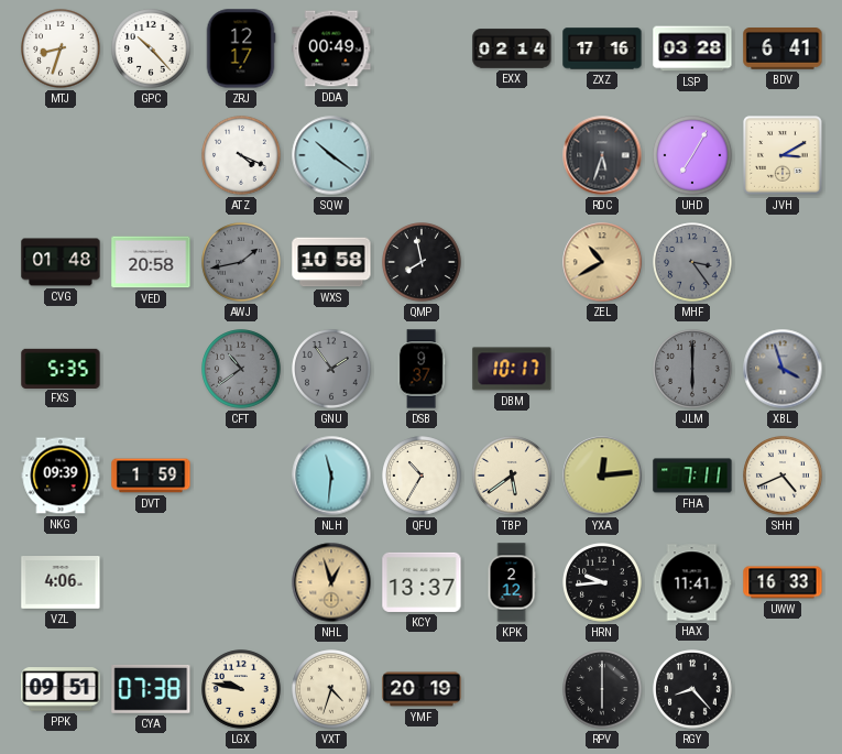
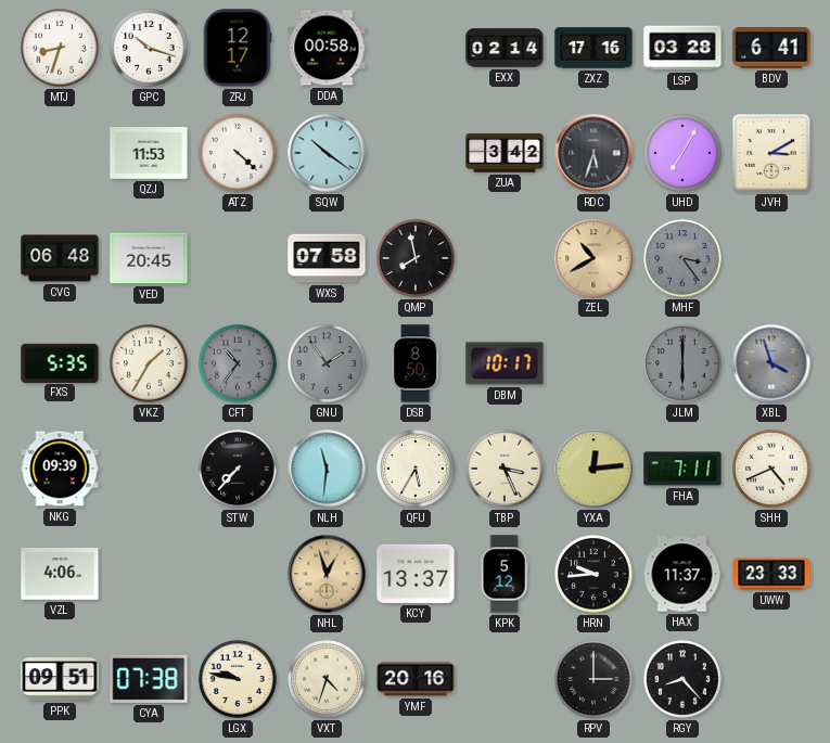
GPC: 10:23 -> 10:18
DDA: 00:49 -> 00:58
QZJ: none -> 11:53
ATZ: 4:19 -> 4:22
ZUA: none -> 3:42
CVG: 01:48 -> 06:48
VED: 20:58 -> 20:45
AWJ: 1:43 -> none
WXS: 10:58 -> 07:58
VKZ: none -> 1:35
CFT: 10:39 -> 10:36
DSB: 9:37 -> 8:50
DVT: 1:59 -> none
STW: none -> 7:37
QFU: 10:35 -> 5:35
TBP: 5:39 -> 3:26
KPK: 2:12 -> 5:12
HAX: 11:41 -> 11:37
UWW: 16:33 -> 23:33
YMF: 20:19 -> 20:16
RPV: 6:00 -> 3:00
